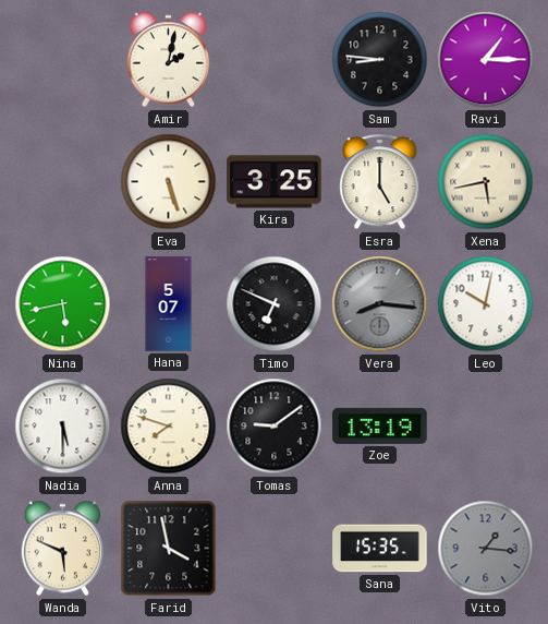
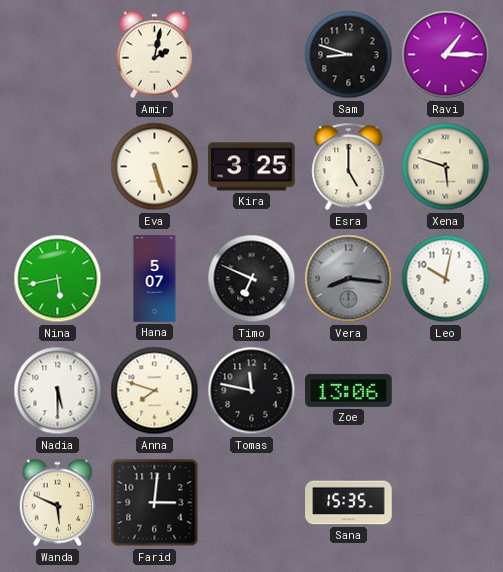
Sam: 8:46 -> 8:48
Xena: 5:43 -> 5:48
Tomas: 9:09 -> 11:47
Zoe: 13:19 -> 13:06
Farid: 3:58 -> 3:01
Vito: 1:16 -> none
